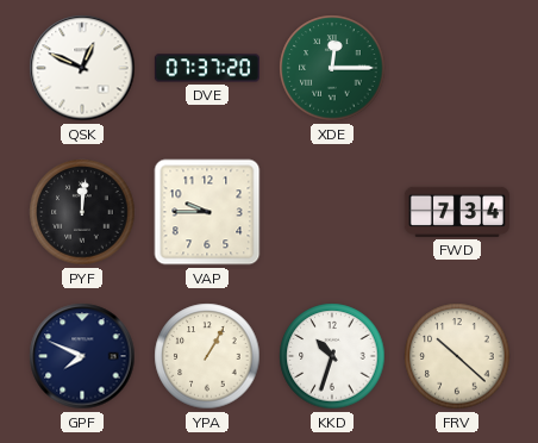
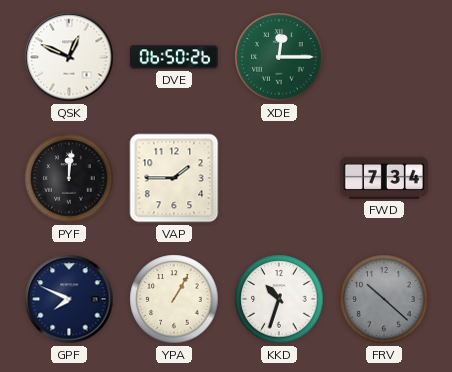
DVE: 07:37 -> 06:50
VAP: 9:45 -> 1:45
FRV dial: cream -> grey
